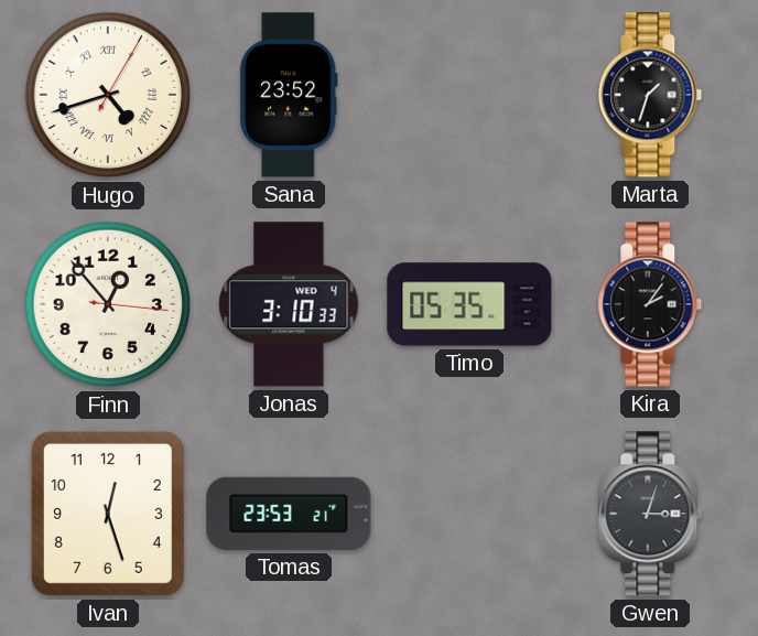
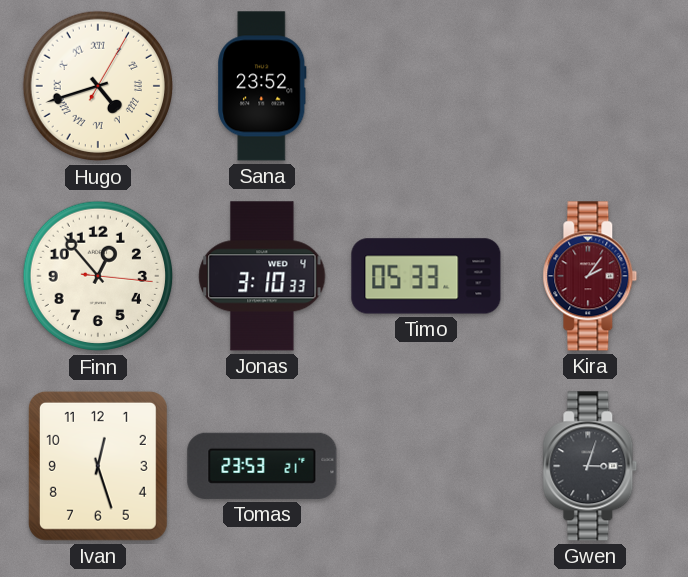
Marta: 1:33 -> none
Timo: 05:35 -> 05:33
Kira dial: black -> burgundy
